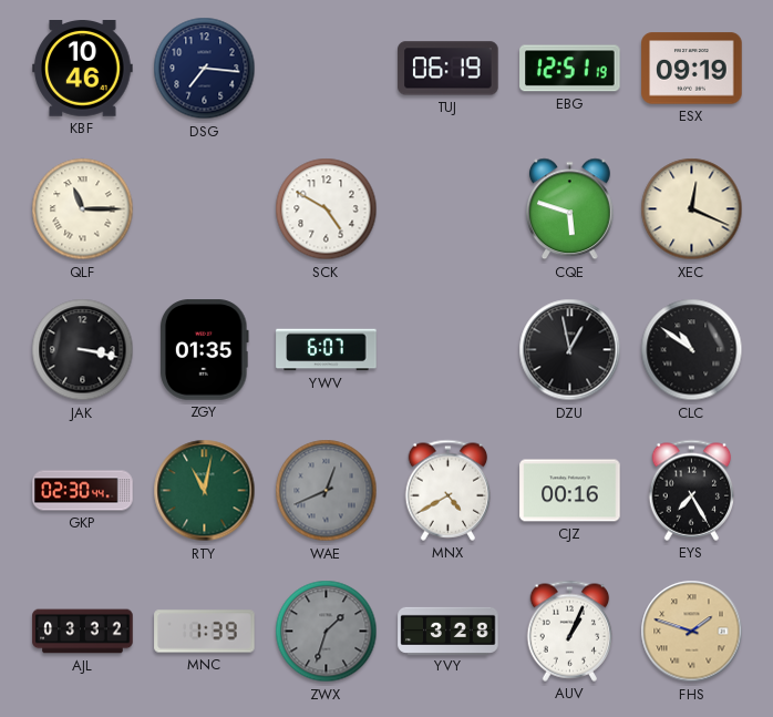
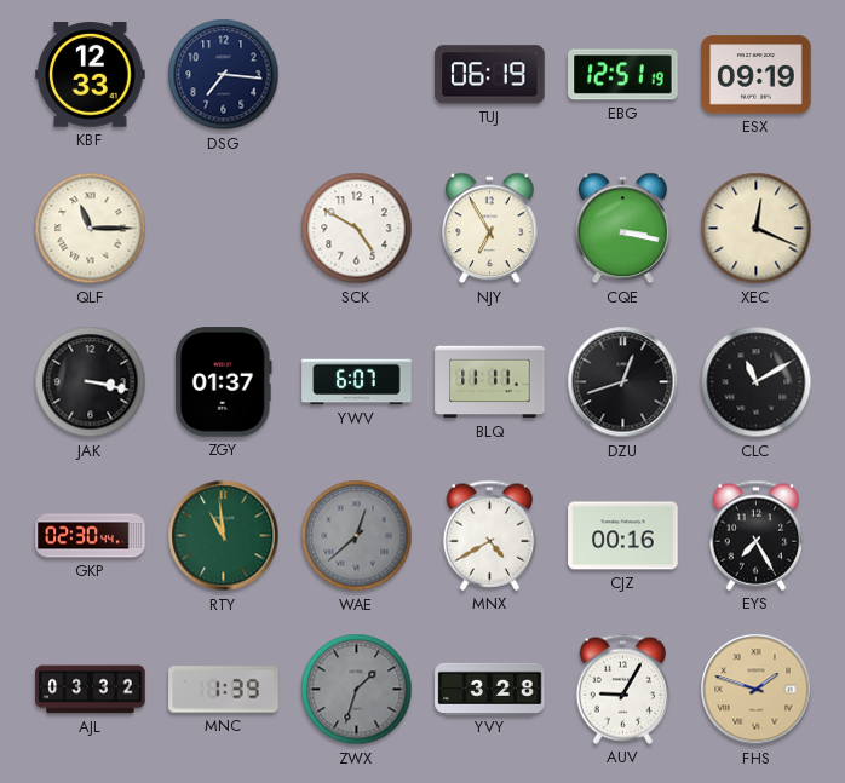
KBF: 10:46 -> 12:33
NJY: none -> 6:55
CQE: 5:48 -> 3:17
ZGY: 01:35 -> 01:37
BLQ: none -> 11:11
DZU: 12:58 -> 12:42
CLC: 10:51 -> 11:10
RTY: 11:02 -> 10:59
WAE: 12:41 -> 12:38
AUV: 1:04 -> 9:05
